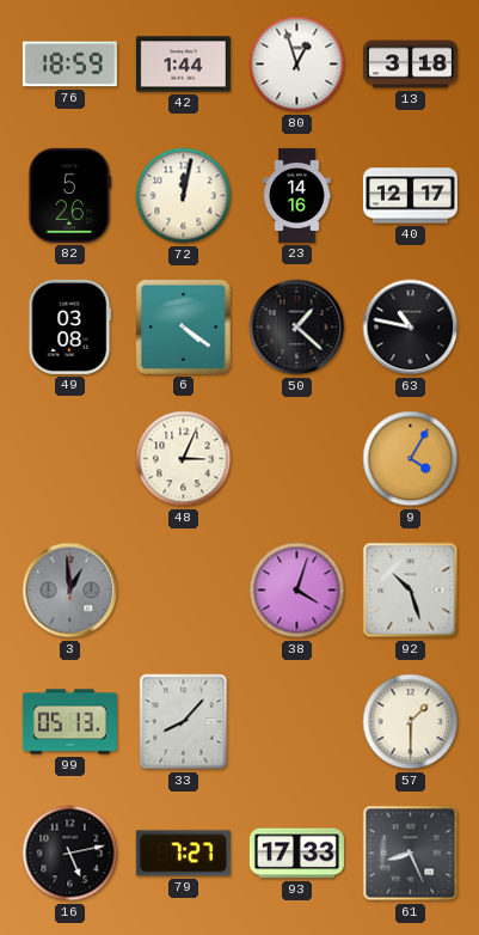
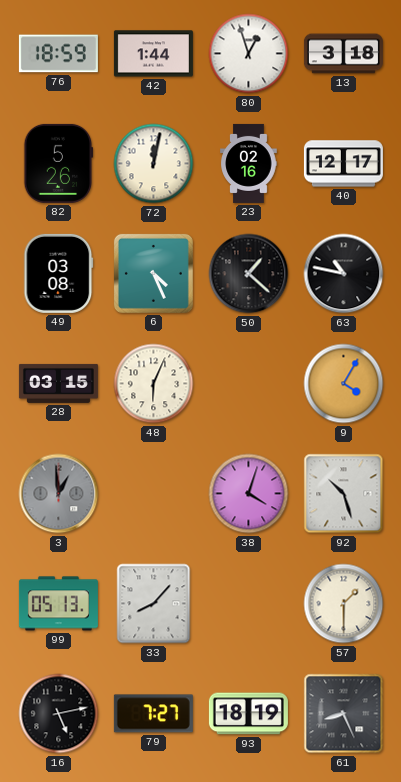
23: 14:16 -> 02:16
6: 4:21 -> 4:26
28: none -> 03:15
48: 3:04 -> 6:04
93: 17:33 -> 18:19
